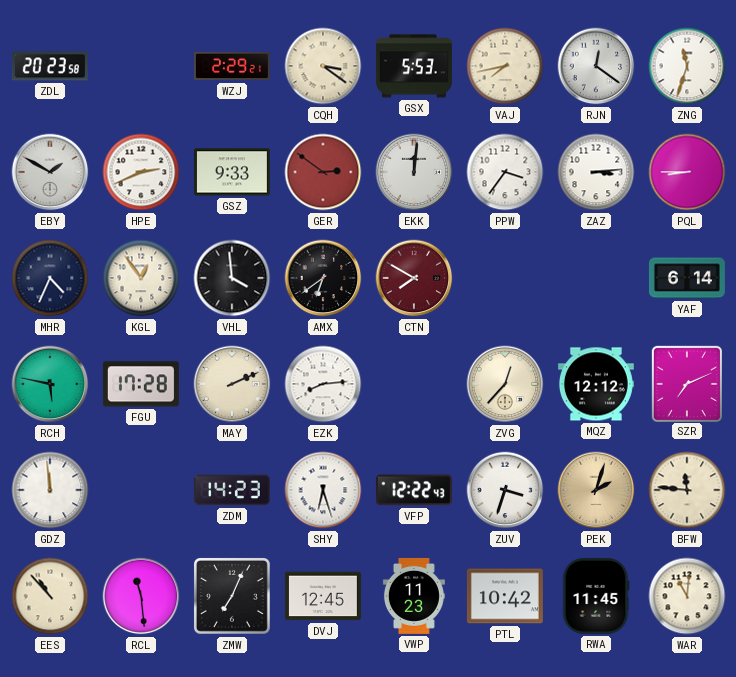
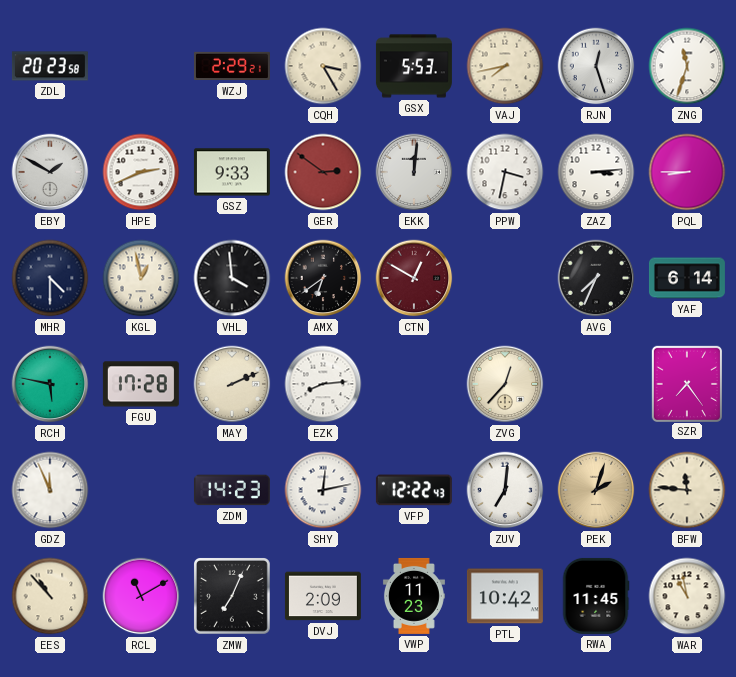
CQH: 3:21 -> 3:25
RJN: 12:21 -> 12:27
PPW: 3:36 -> 3:32
MHR: 4:34 -> 4:30
KGL: 12:54 -> 12:58
CTN: 7:50 -> 12:50
AVG: none -> 7:34
MQZ: 12:12 -> none
SZR: 7:11 -> 7:24
GDZ: 11:59 -> 11:56
SHY: 6:27 -> 12:13
ZUV: 3:33 -> 7:01
RCL: 11:29 -> 11:10
DVJ: 12:45 -> 2:09
WAR: 11:01 -> 10:58
